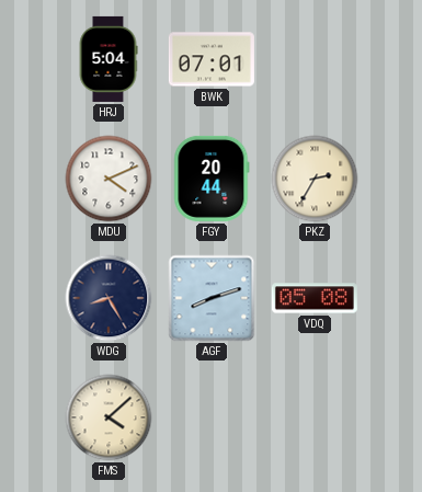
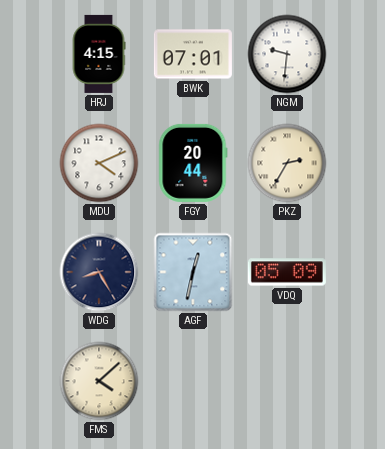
HRJ: 5:04 -> 4:15
NGM: none -> 9:31
AGF: 8:12 -> 12:32
VDQ: 05:08 -> 05:09
